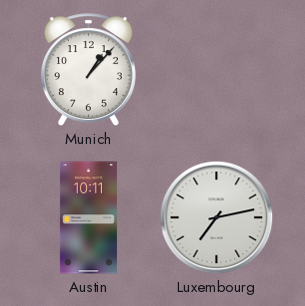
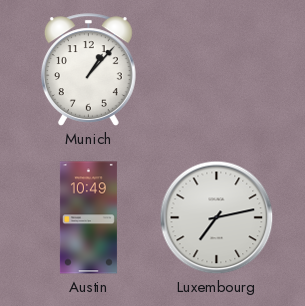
Austin: 10:11 -> 10:49
